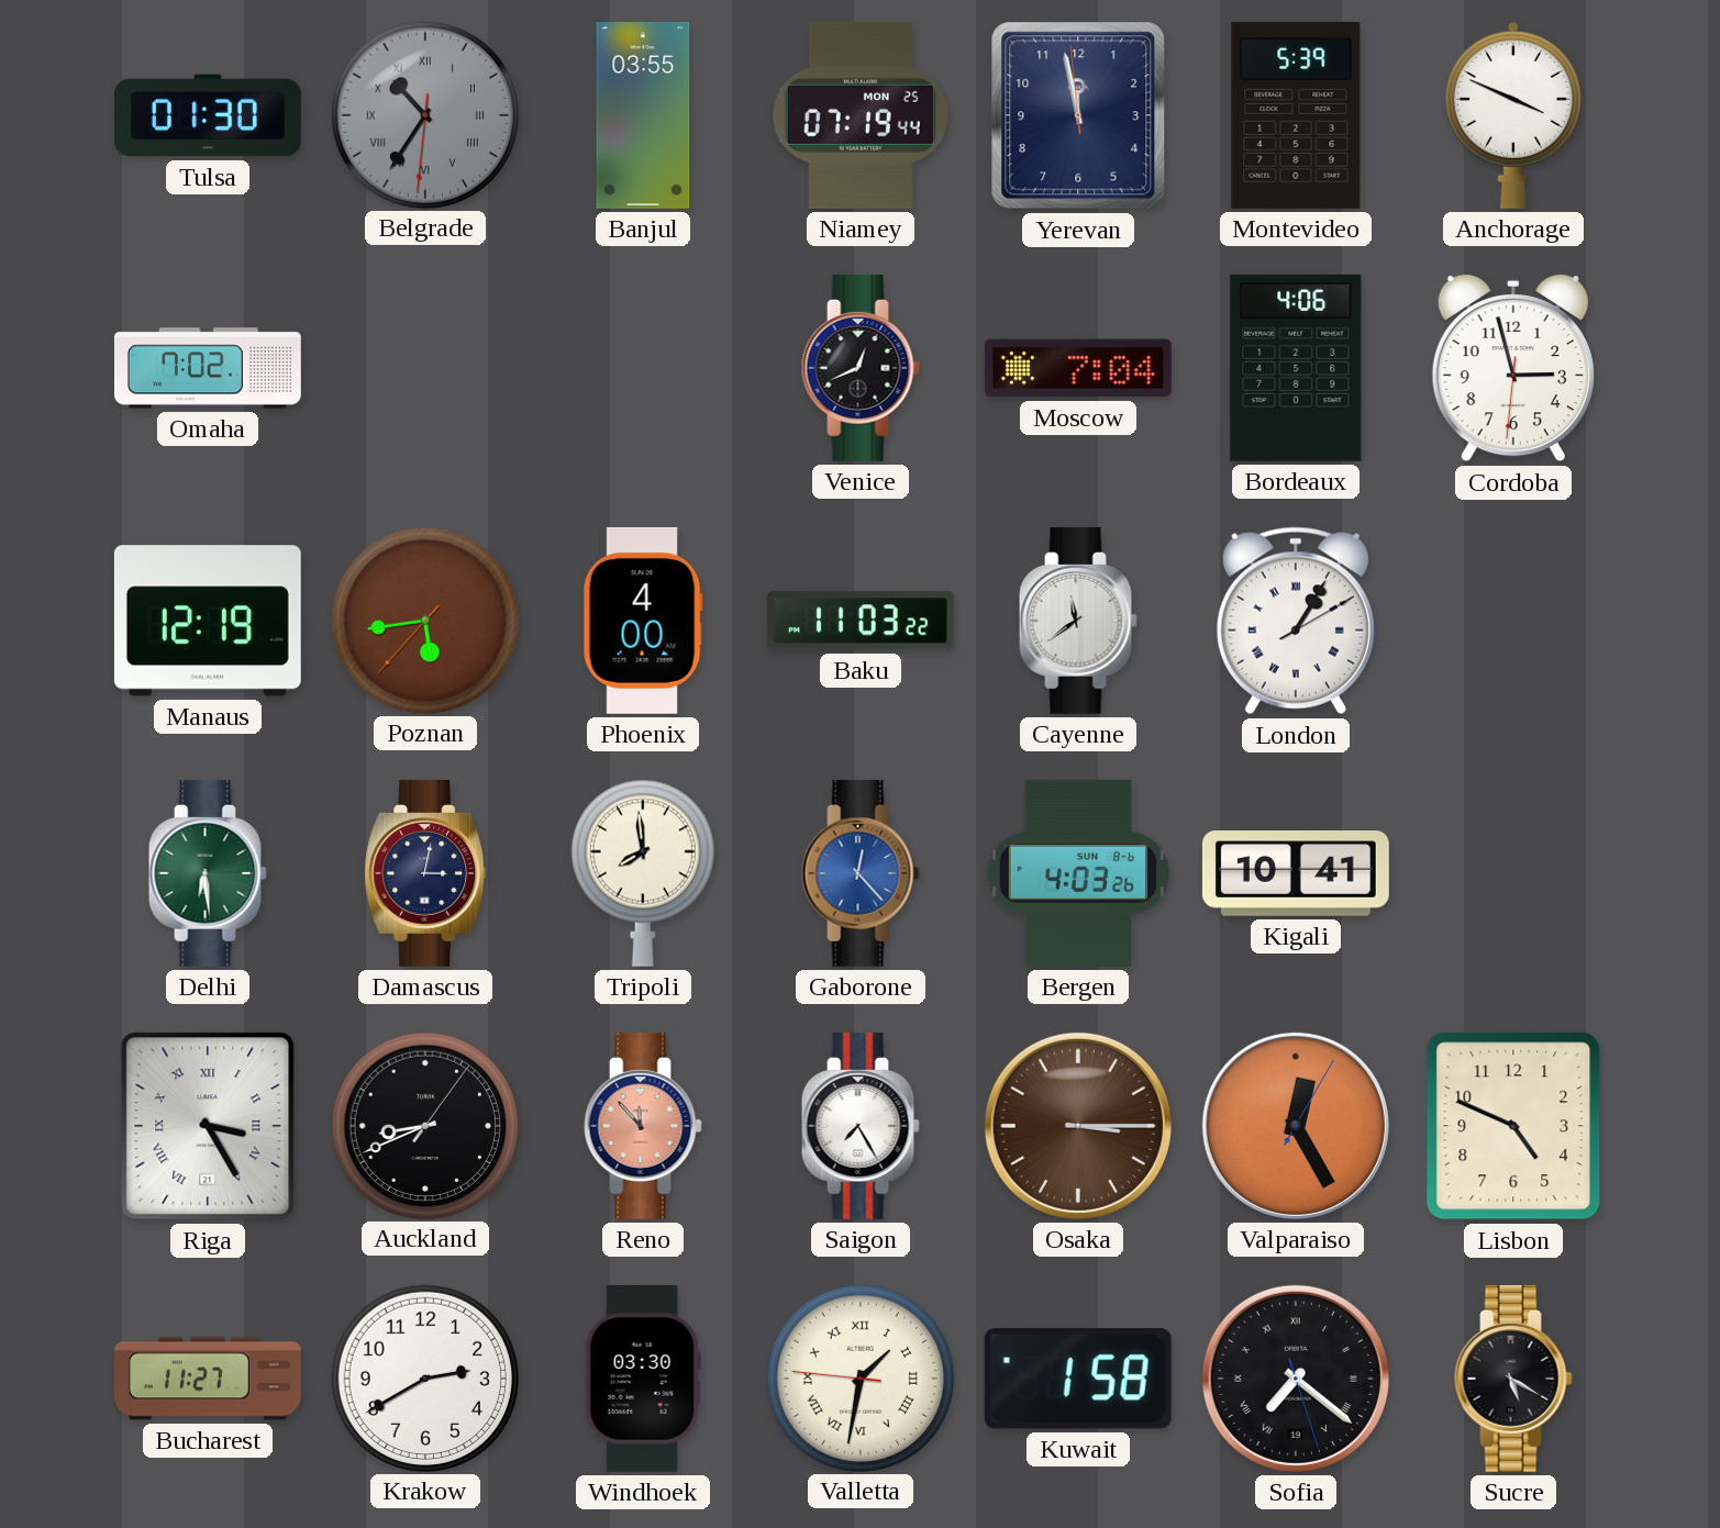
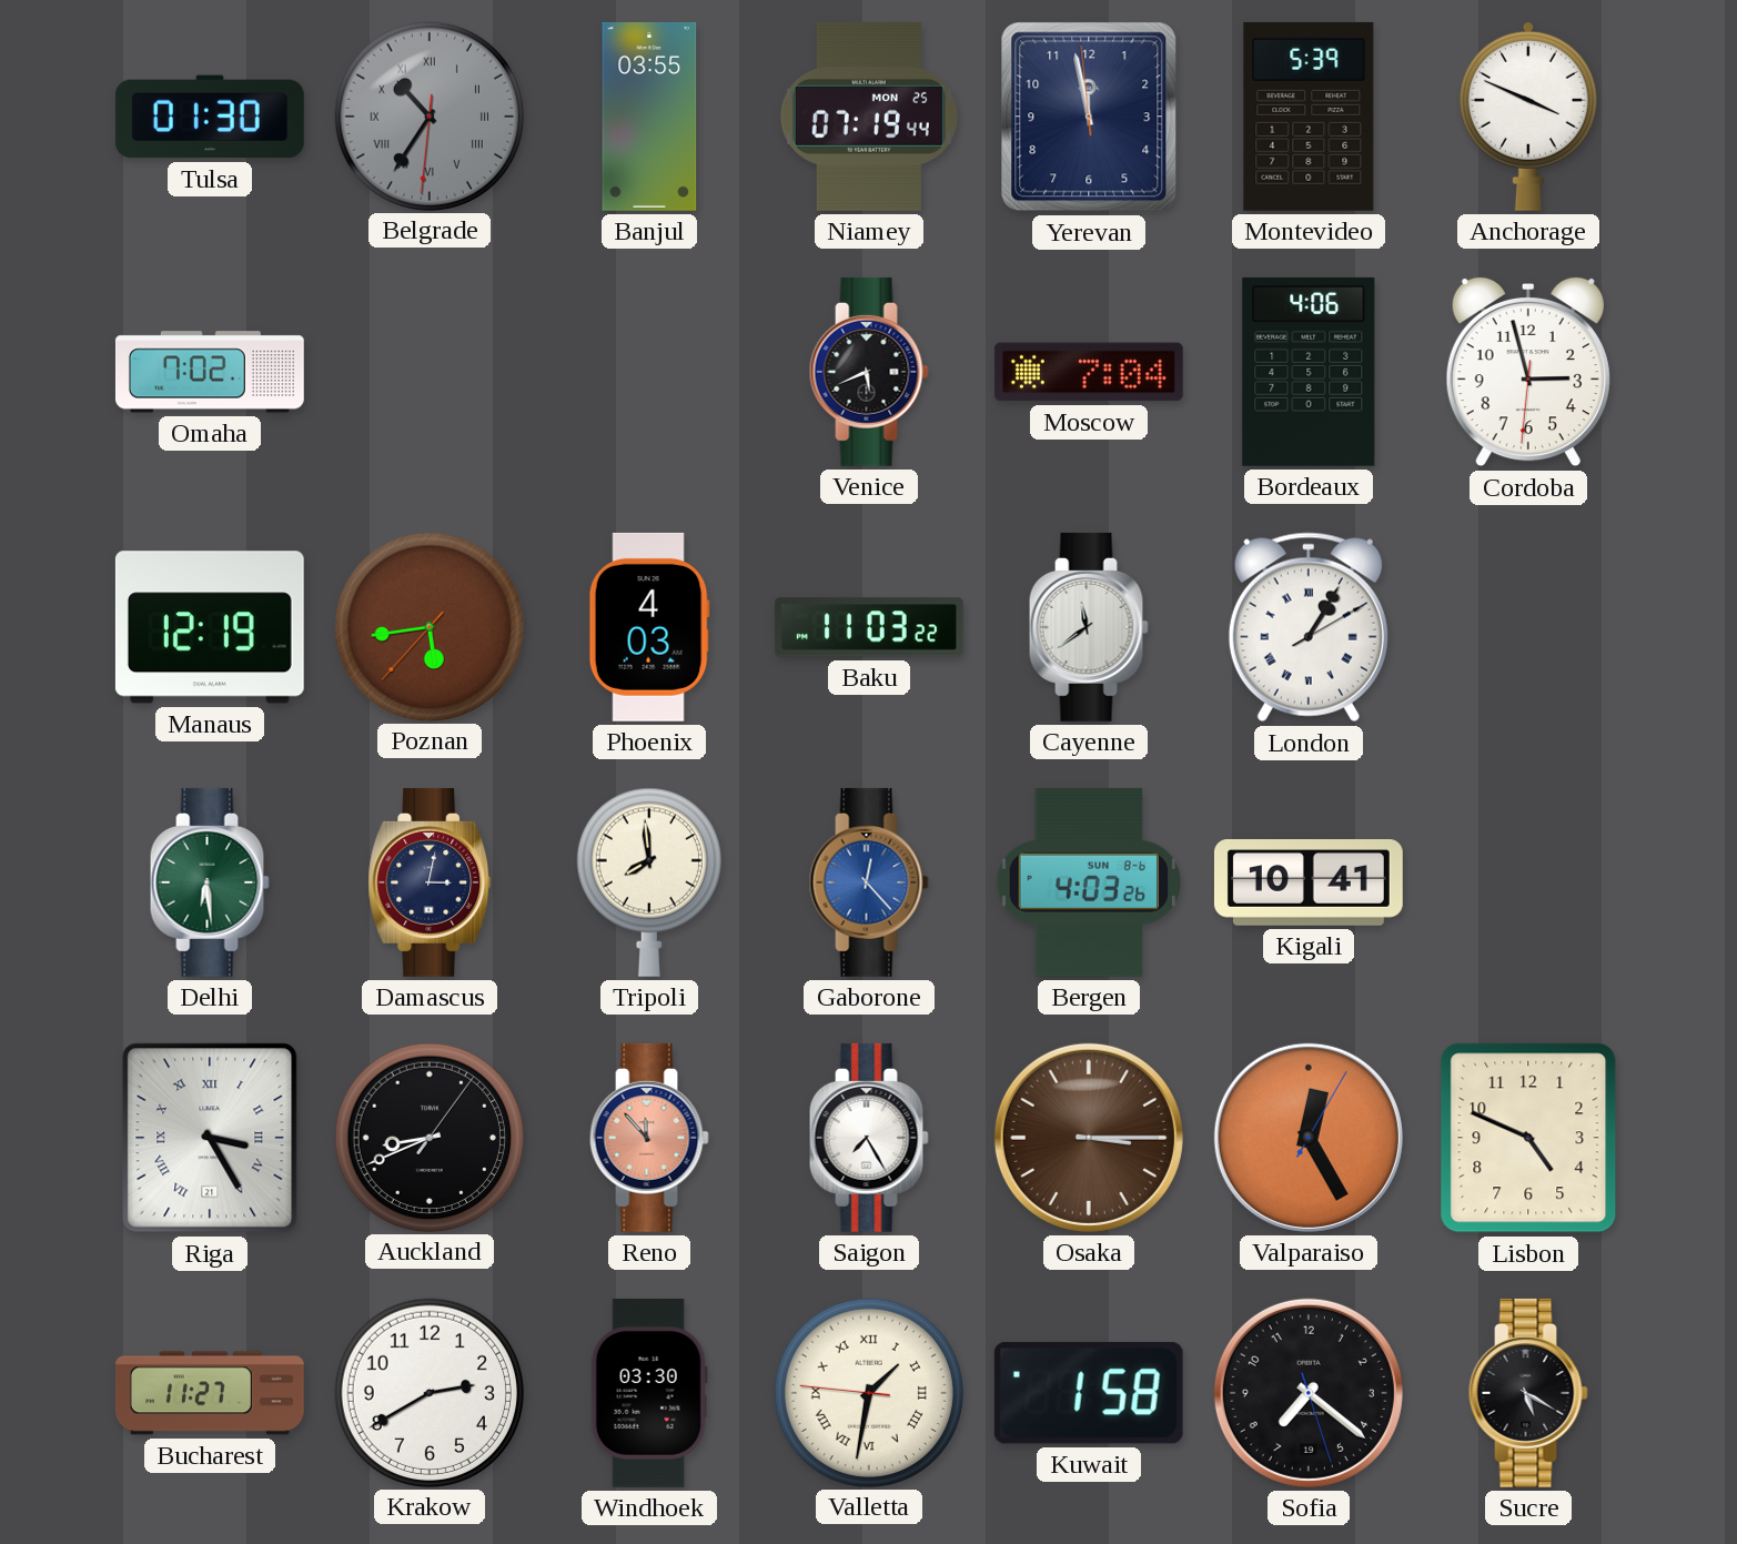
Venice: 12:41 -> 5:41
Phoenix: 4:00 -> 4:03
Sofia numerals: Roman -> Arabic
